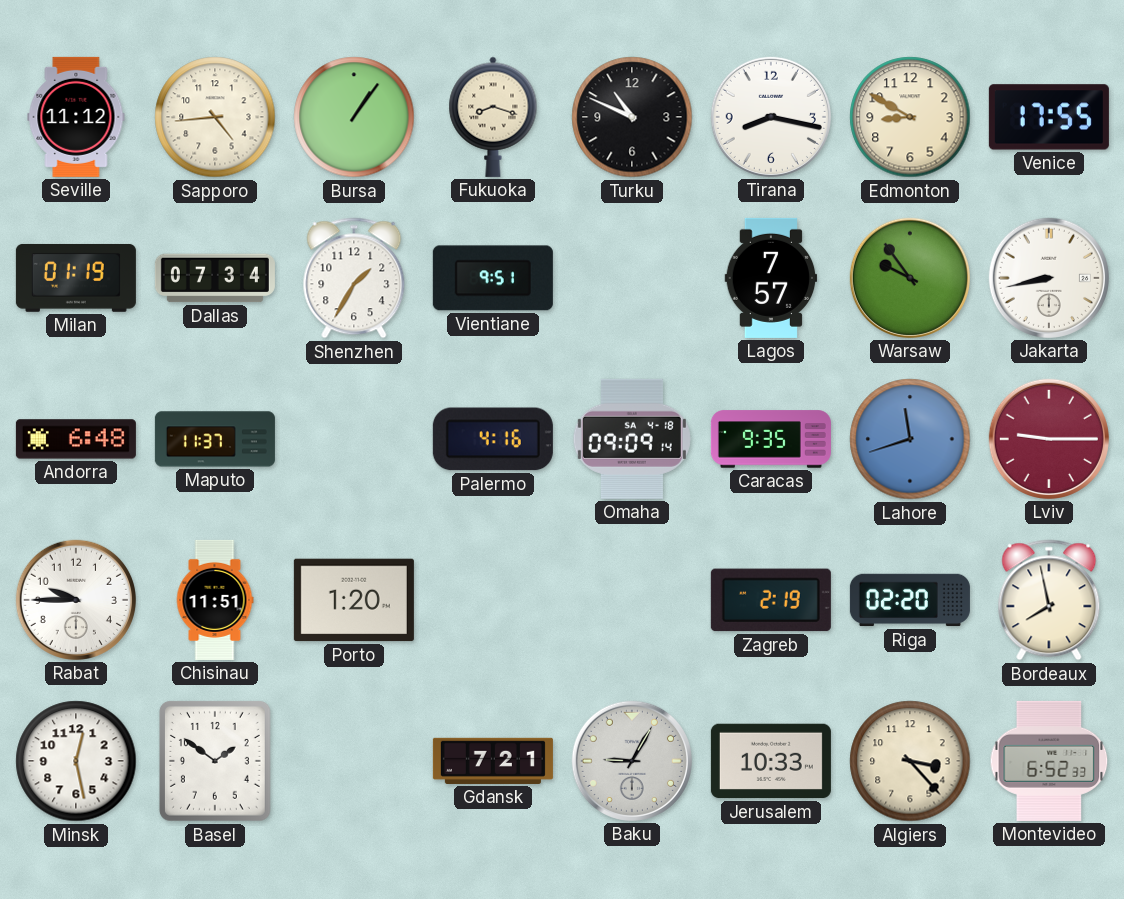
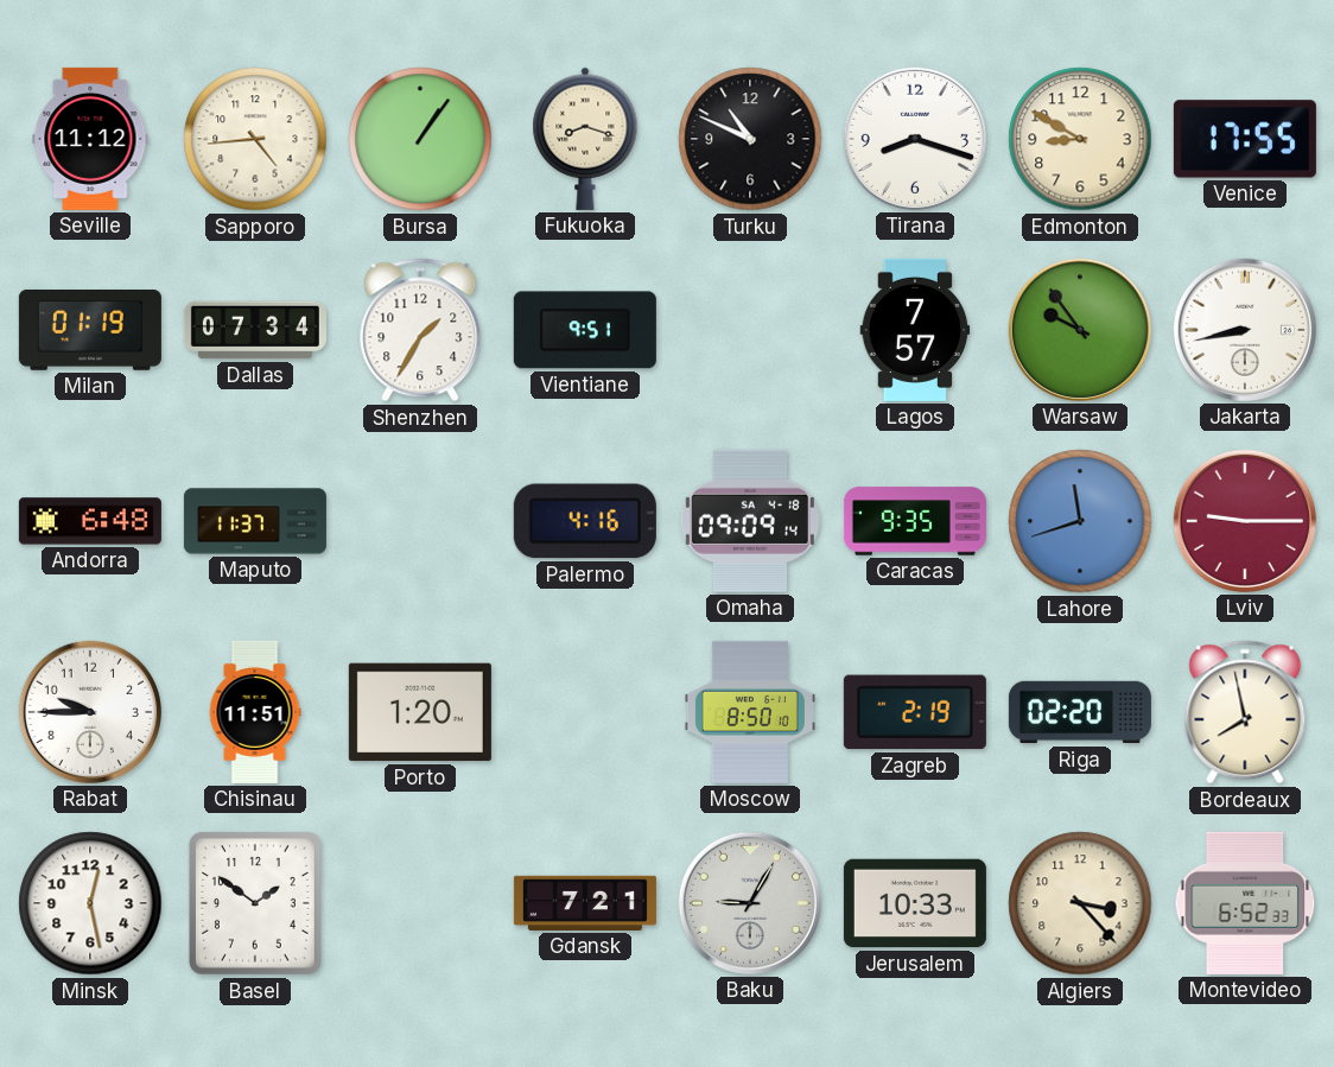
Tirana: 8:17 -> 8:18
Moscow: none -> 8:50
